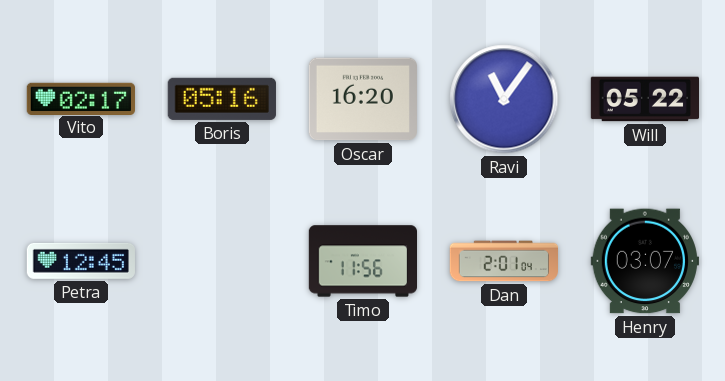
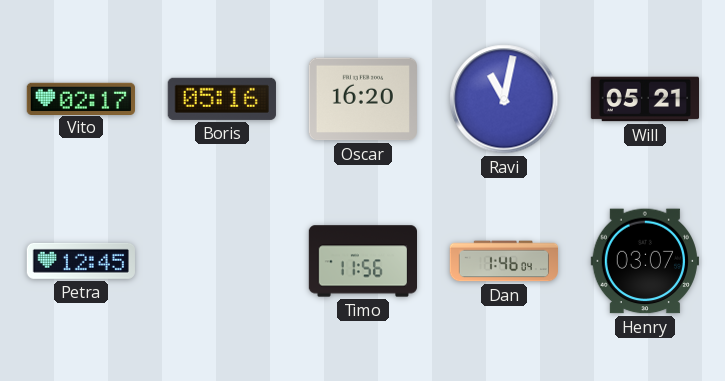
Ravi: 11:06 -> 11:02
Will: 05:22 -> 05:21
Dan: 2:01 -> 1:46
